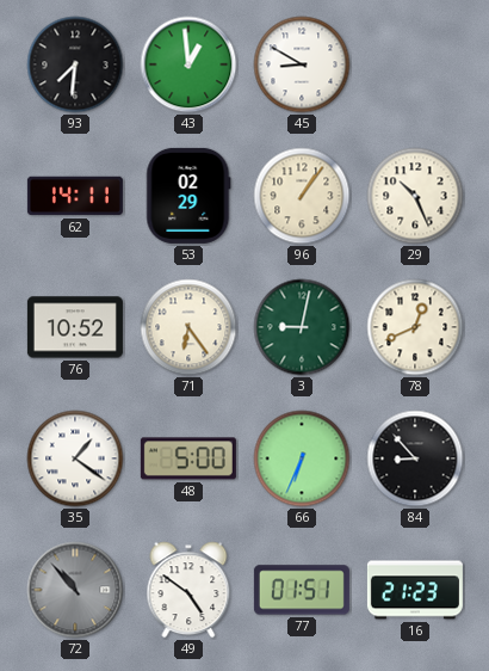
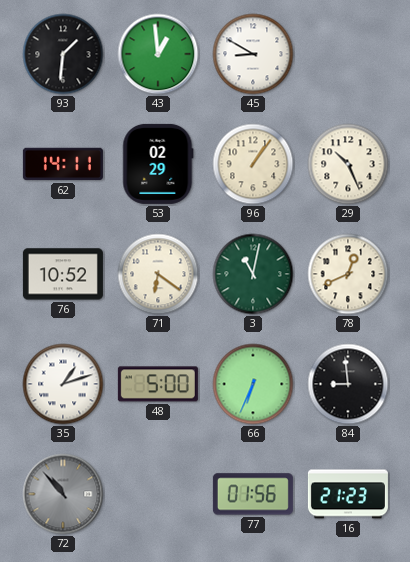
93: 7:31 -> 1:31
71: 6:24 -> 6:21
3: 9:02 -> 11:02
35: 1:21 -> 1:12
84: 8:53 -> 8:59
49: 4:51 -> none
77: 01:51 -> 01:56
